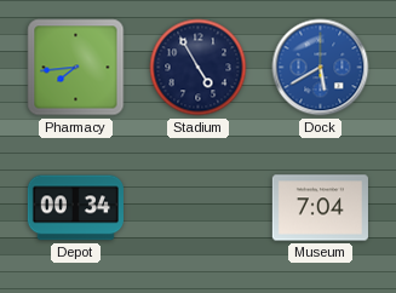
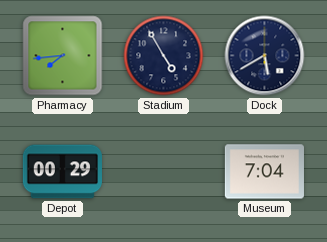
Dock dial: blue -> navy
Depot: 00:34 -> 00:29
